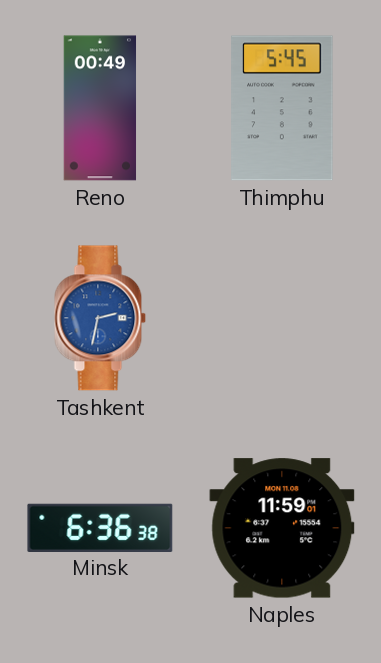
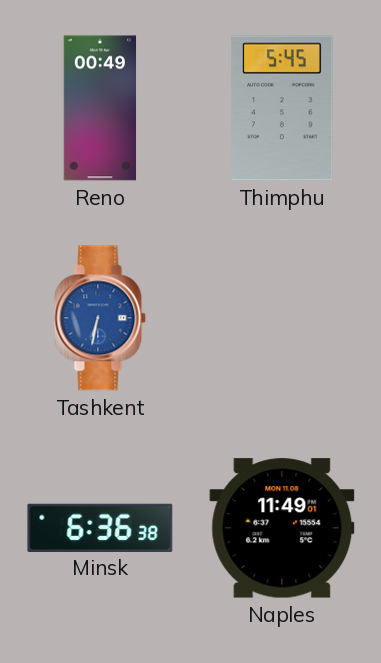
Tashkent: 2:32 -> 6:32
Naples: 11:59 -> 11:49
